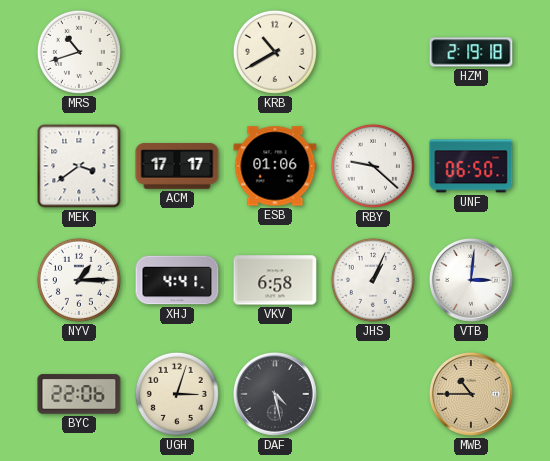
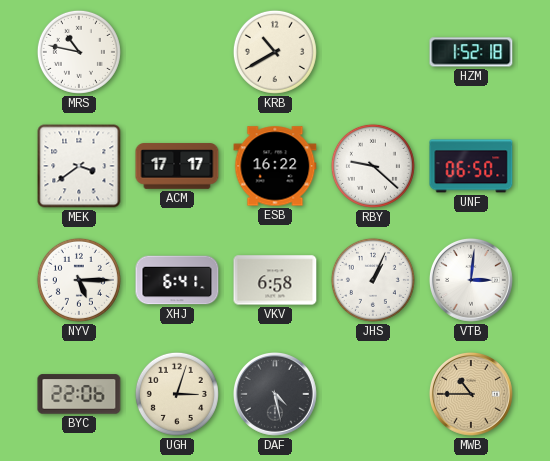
MRS: 10:42 -> 10:47
HZM: 2:19 -> 1:52
ESB: 01:06 -> 16:22
NYV: 1:15 -> 5:15
XHJ: 4:41 -> 6:41
